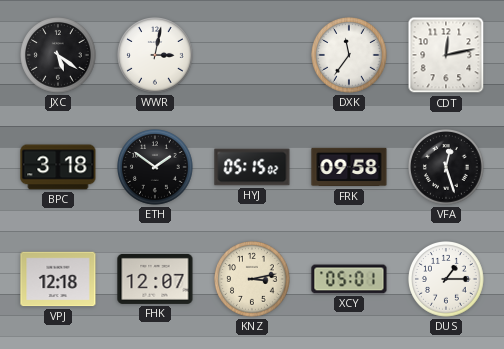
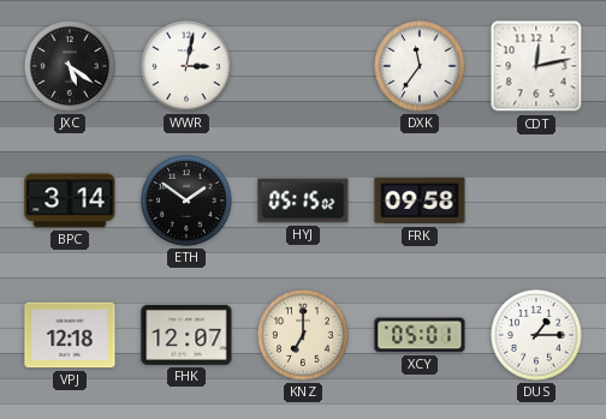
BPC: 3:18 -> 3:14
VFA: 12:27 -> none
KNZ: 3:13 -> 7:00
